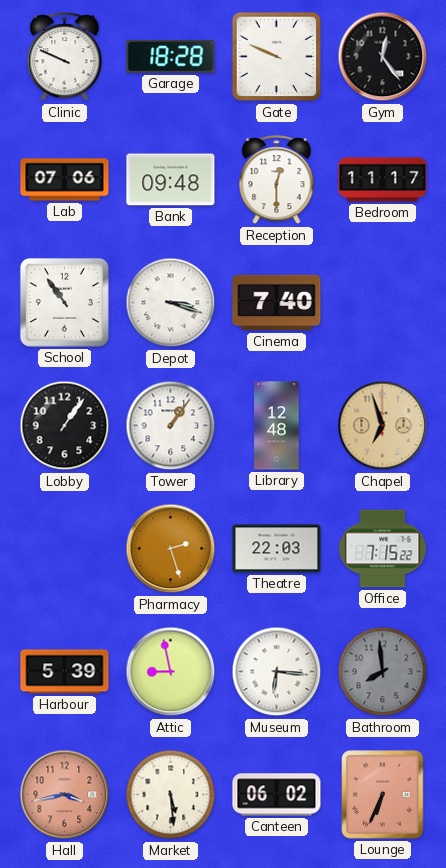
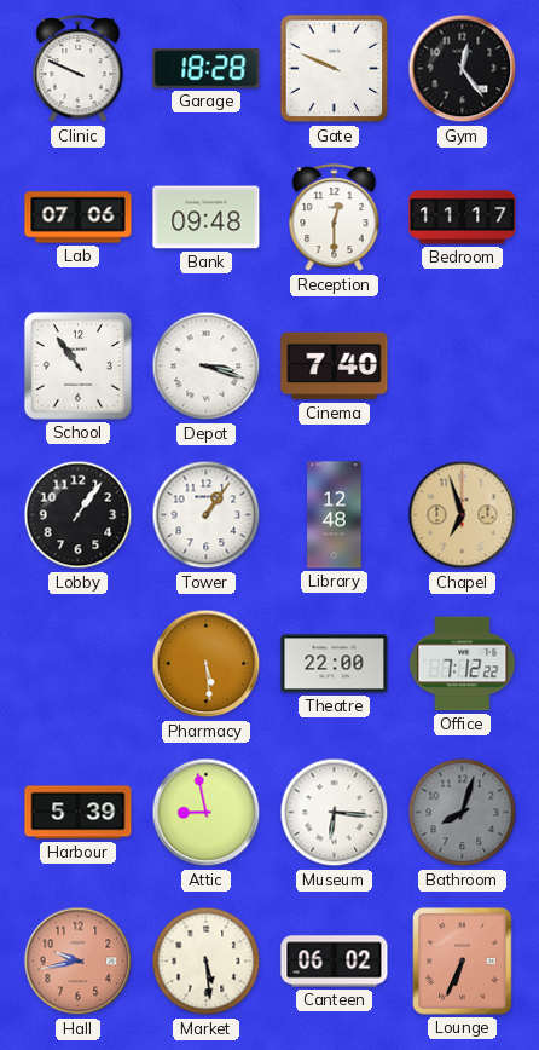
Pharmacy: 2:27 -> 5:29
Theatre: 22:03 -> 22:00
Office: 7:15 -> 7:12
Bathroom: 7:59 -> 8:03
Hall: 3:43 -> 9:43
